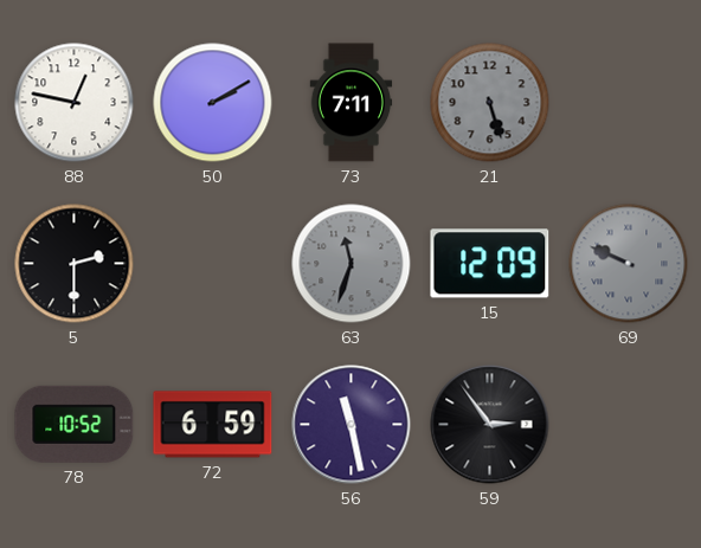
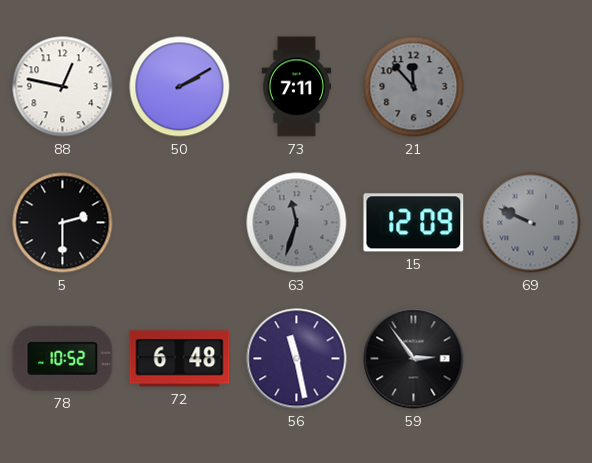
21: 5:27 -> 11:53
72: 6:59 -> 6:48
